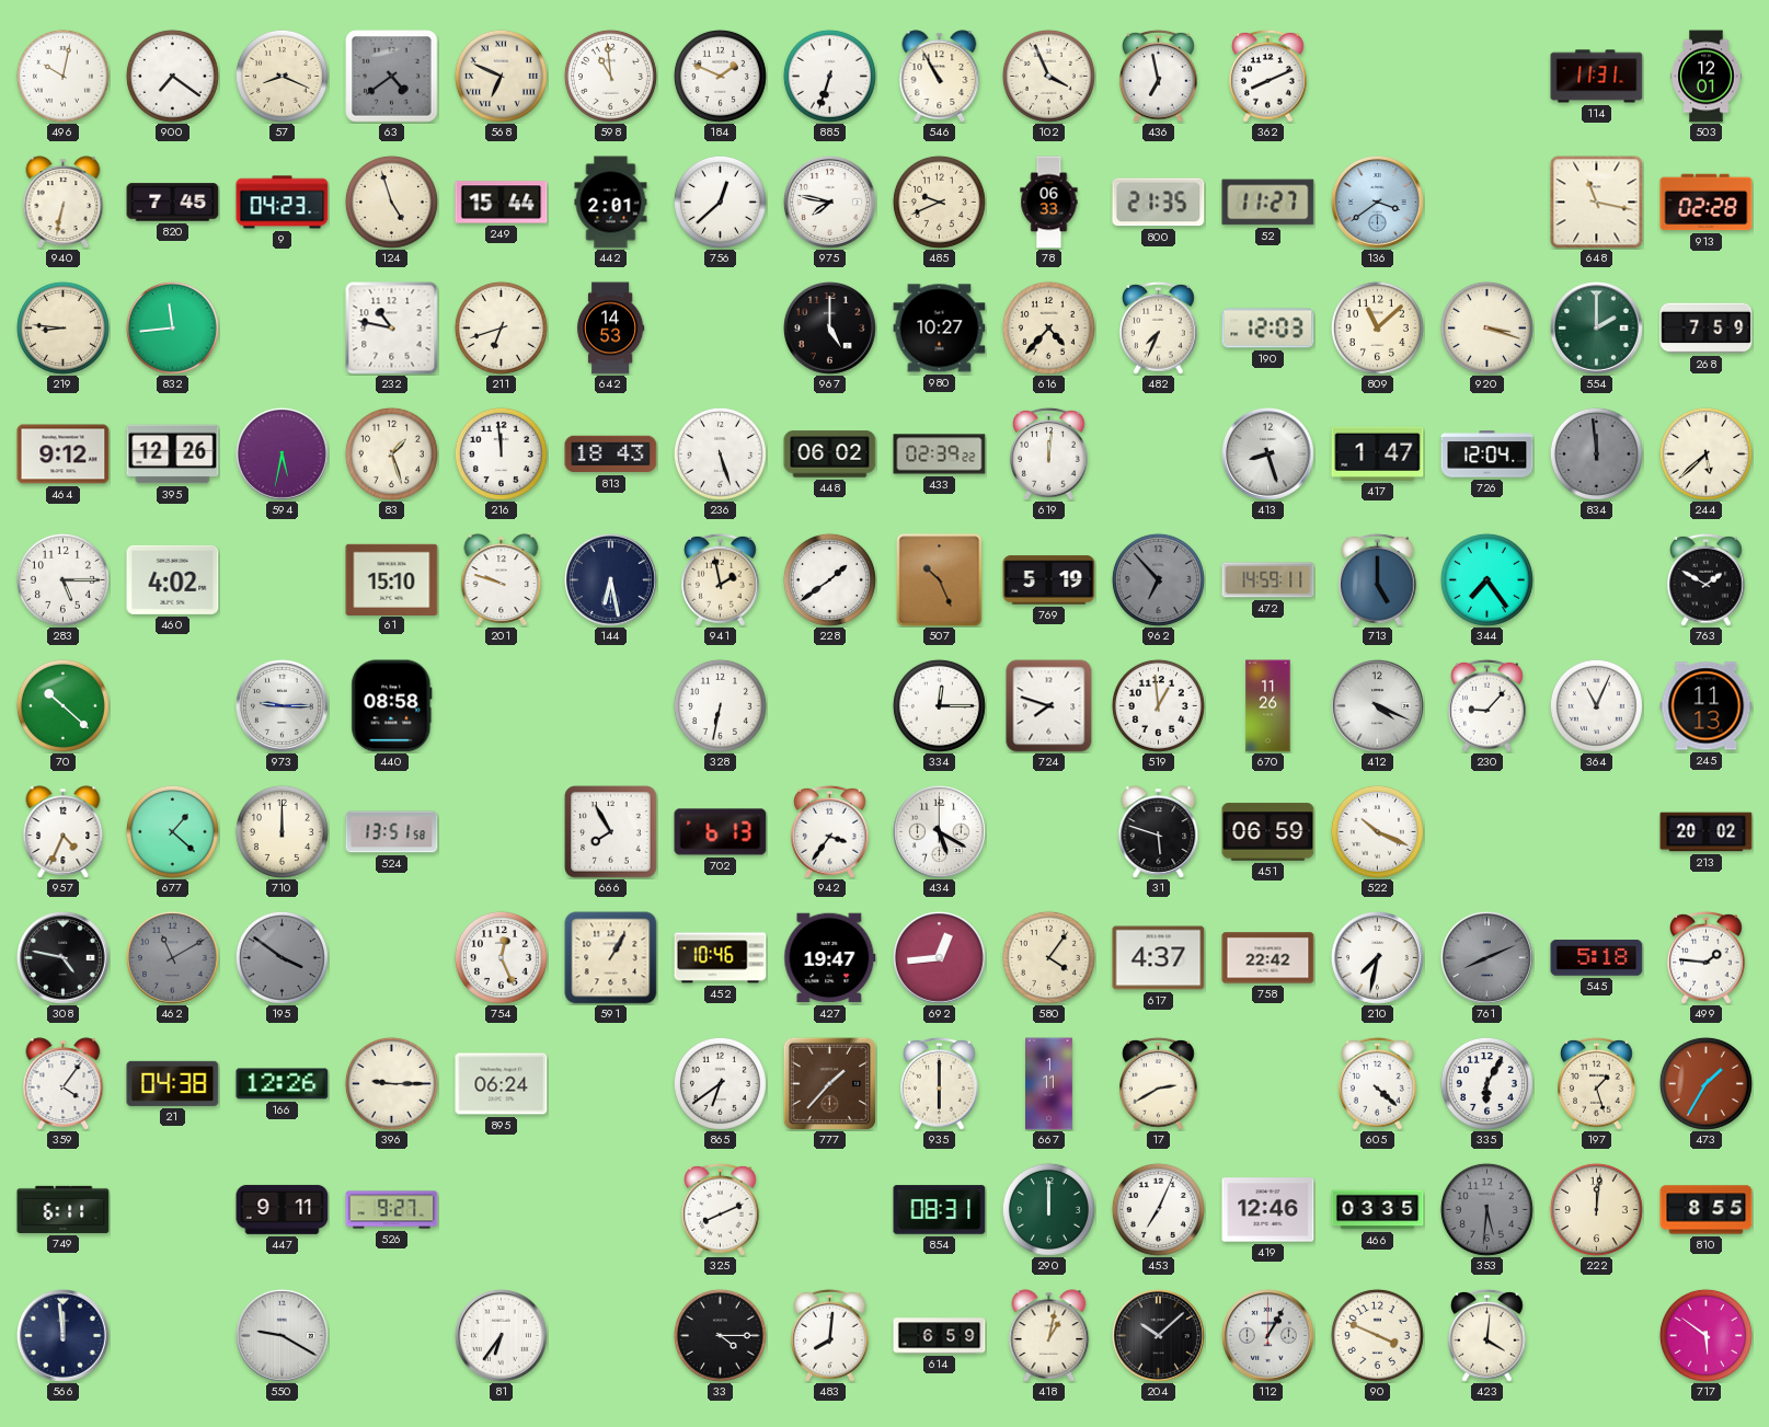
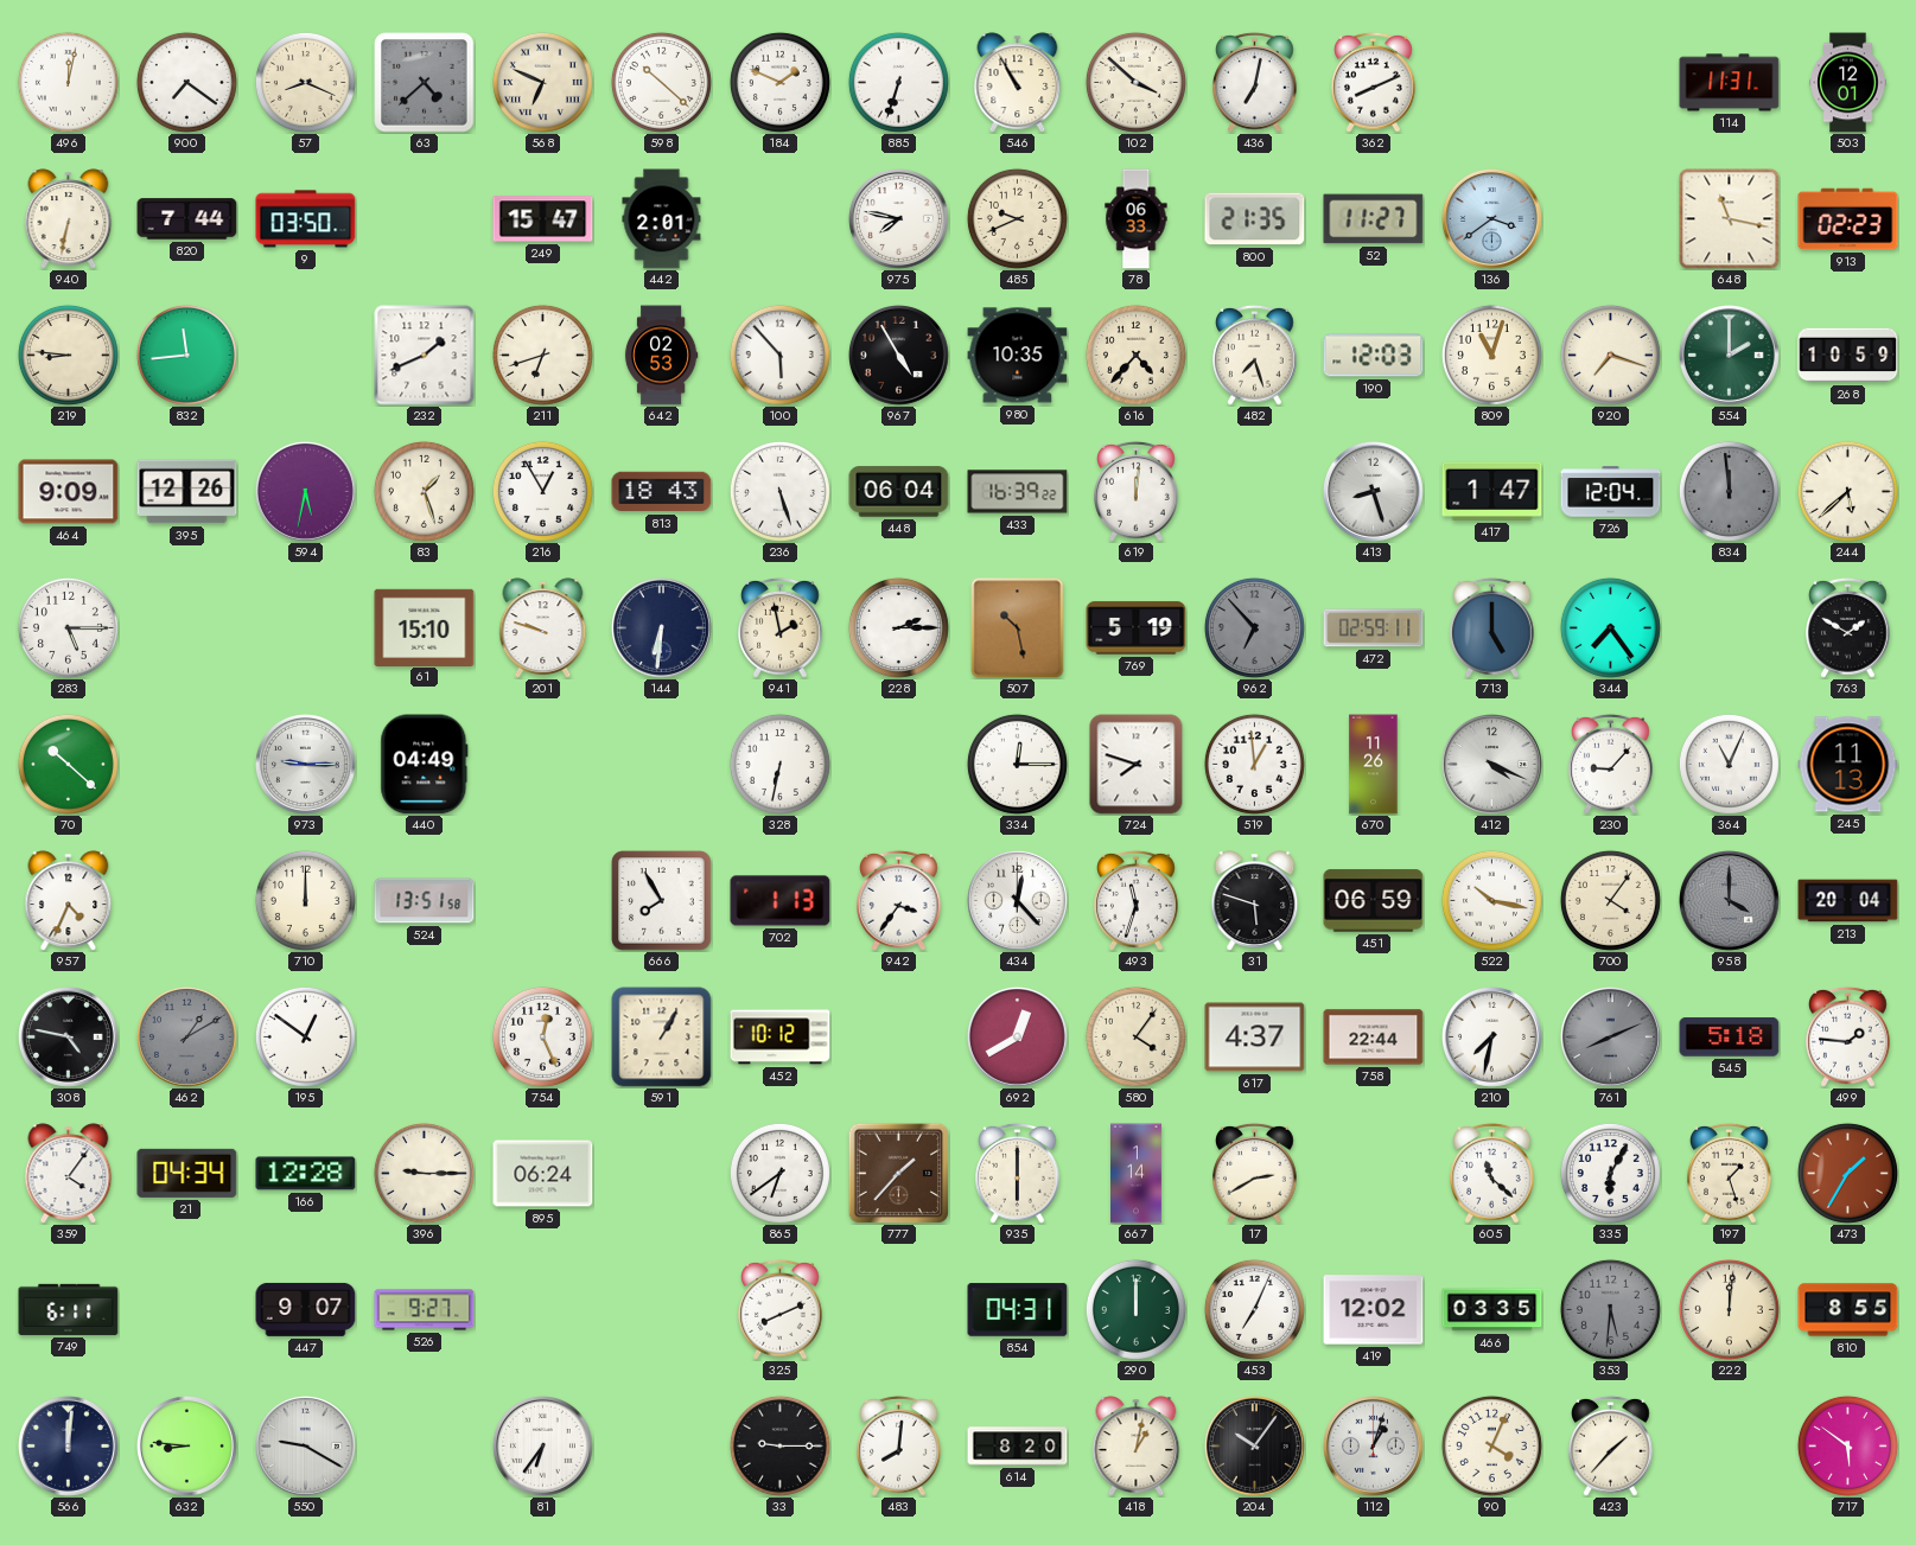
496: 10:02 -> 12:02
63: 4:39 -> 4:38
598: 10:59 -> 10:22
102: 3:56 -> 3:52
436: 6:58 -> 7:02
820: 7:45 -> 7:44
9: 04:23 -> 03:50
124: 4:57 -> none
249: 15:44 -> 15:47
756: 12:38 -> none
913: 02:28 -> 02:23
232: 10:47 -> 1:41
642: 14:53 -> 02:53
100: none -> 5:53
967: 5:00 -> 4:55
980: 10:27 -> 10:35
482: 7:34 -> 7:27
809: 11:08 -> 11:03
920: 3:18 -> 7:18
268: 7:59 -> 10:59
464: 9:12 -> 9:09
216: 11:59 -> 12:55
448: 06:02 -> 06:04
433: 02:39 -> 16:39
460: 4:02 -> none
144: 6:28 -> 6:31
228: 1:39 -> 2:15
507: 10:26 -> 10:28
472: 14:59 -> 02:59
440: 08:58 -> 04:49
677: 1:22 -> none
702: 6:13 -> 1:13
434: 5:20 -> 12:23
493: none -> 11:33
522: 10:19 -> 10:17
700: none -> 4:06
958: none -> 4:00
213: 20:02 -> 20:04
462: 11:10 -> 1:10
195: 3:51 -> 12:51
195 dial: grey -> white
452: 10:46 -> 10:12
427: 19:47 -> none
692: 12:44 -> 12:40
758: 22:42 -> 22:44
21: 04:38 -> 04:34
166: 12:26 -> 12:28
667: 1:11 -> 1:14
605: 4:22 -> 11:22
447: 9:11 -> 9:07
854: 08:31 -> 04:31
419: 12:46 -> 12:02
566: 11:59 -> 12:01
632: none -> 8:46
33: 4:15 -> 9:15
614: 6:59 -> 8:20
204: 10:08 -> 10:06
112: 1:05 -> 1:03
90: 3:49 -> 4:04
423: 4:01 -> 1:37
